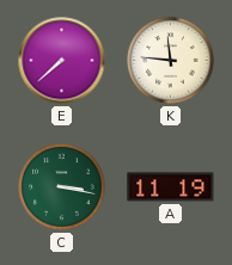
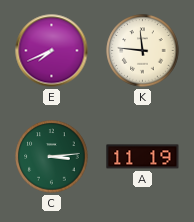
E: 7:38 -> 7:41
C: 3:17 -> 3:14
